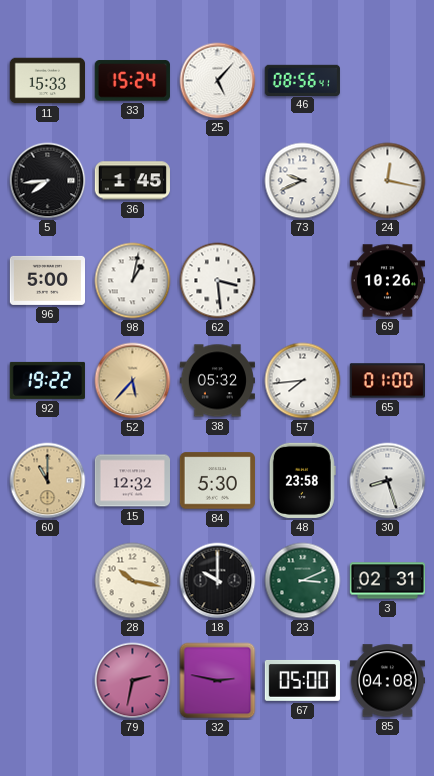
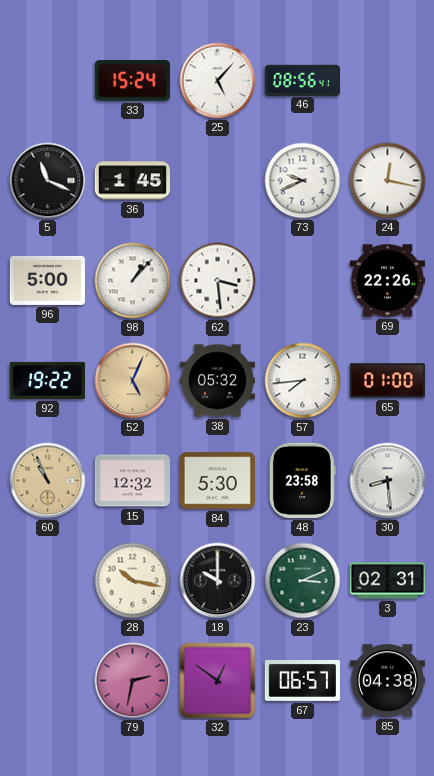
11: 15:33 -> none
5: 7:44 -> 11:19
98: 1:02 -> 1:07
69: 10:26 -> 22:26
52: 5:37 -> 5:04
60: 11:00 -> 10:56
30: 8:27 -> 8:29
32: 2:47 -> 12:51
67: 05:00 -> 06:57
85: 04:08 -> 04:38
